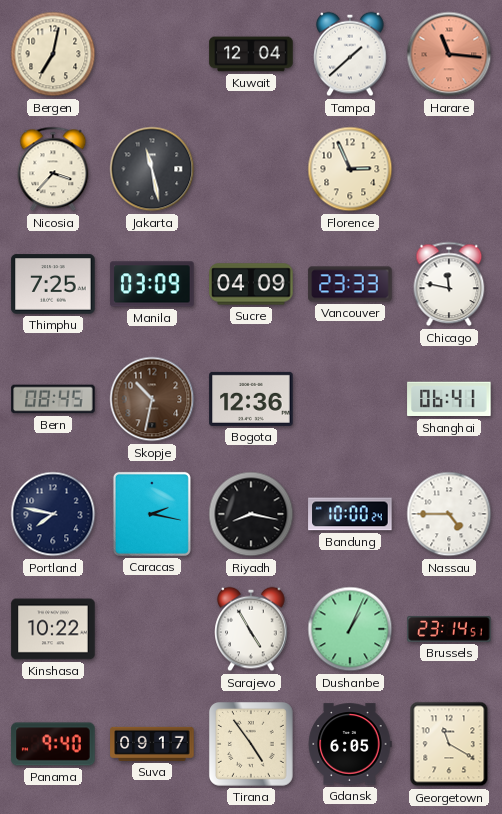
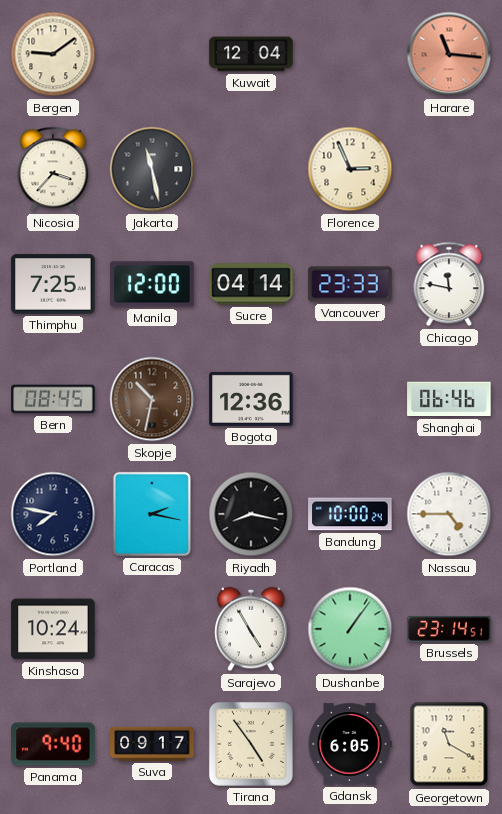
Bergen: 7:02 -> 9:09
Tampa: 1:38 -> none
Manila: 03:09 -> 12:00
Sucre: 04:09 -> 04:14
Shanghai: 06:41 -> 06:46
Kinshasa: 10:22 -> 10:24
Dushanbe: 1:04 -> 1:06
